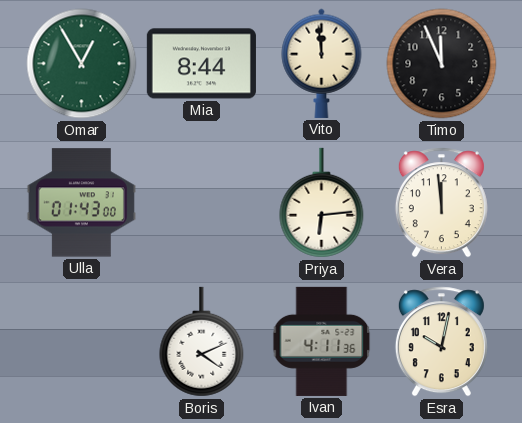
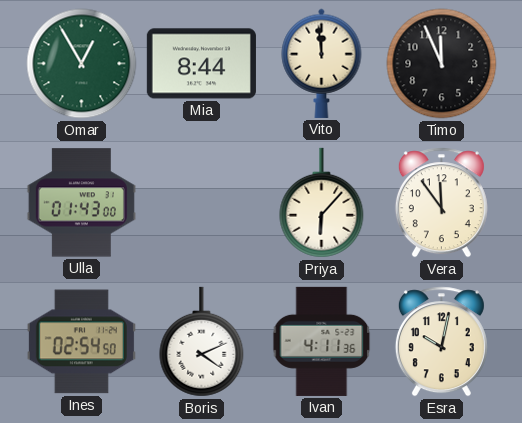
Priya: 6:14 -> 6:07
Vera: 11:59 -> 11:54
Ines: none -> 02:54
